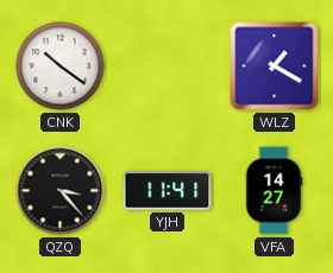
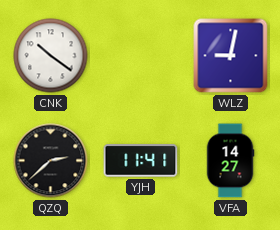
WLZ: 1:20 -> 9:02
QZQ: 3:23 -> 2:38
